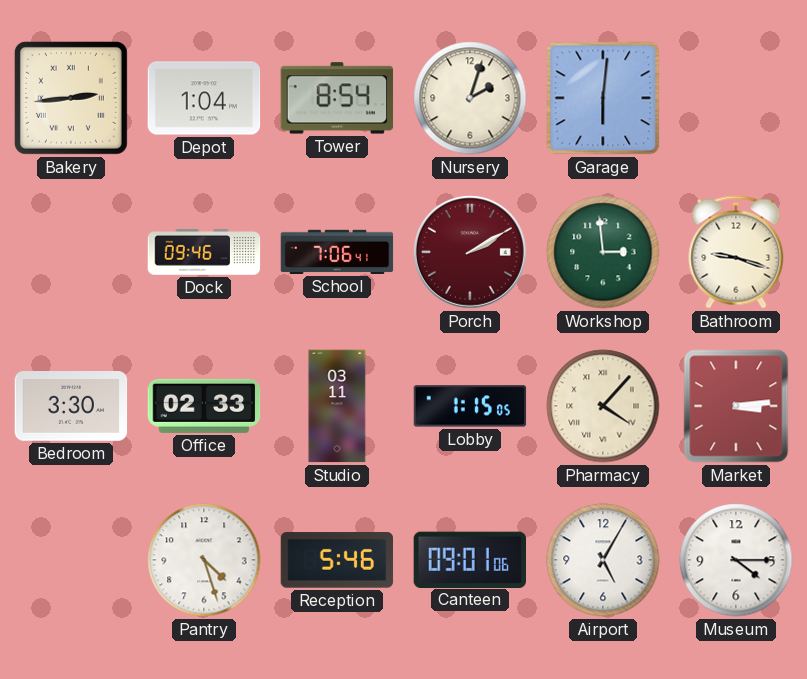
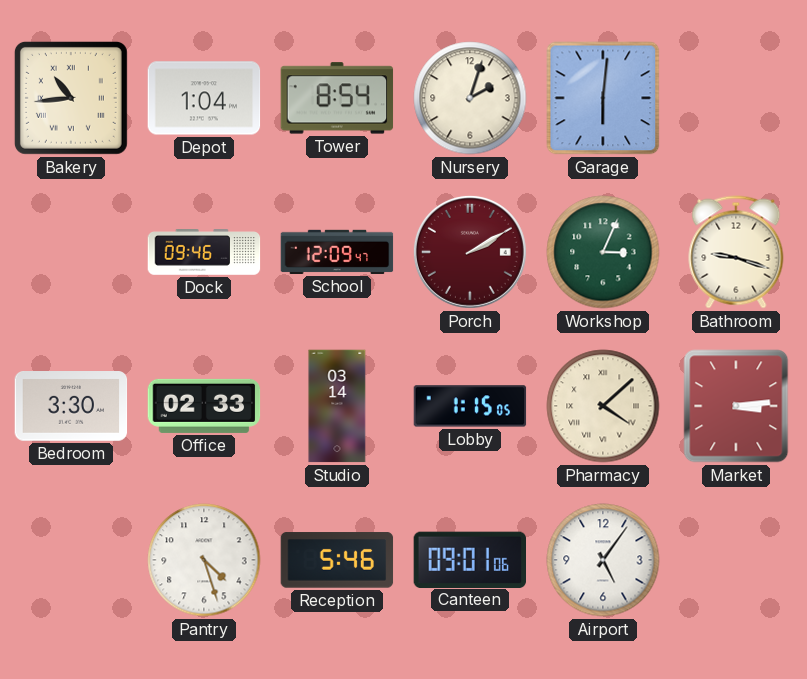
Bakery: 2:44 -> 10:44
School: 7:06 -> 12:09
Workshop: 2:59 -> 3:04
Studio: 03:11 -> 03:14
Pharmacy: 4:07 -> 4:08
Airport: 5:05 -> 5:06
Museum: 4:15 -> none
